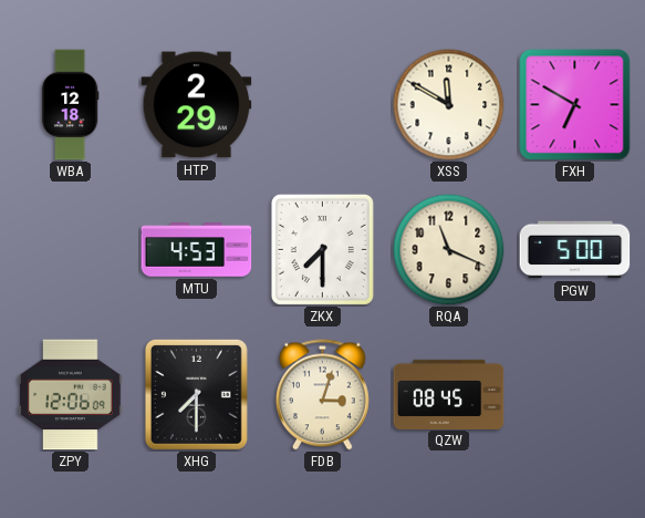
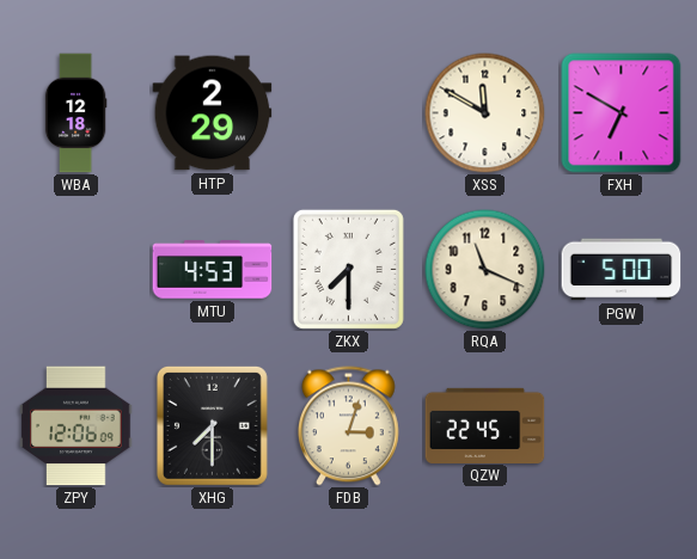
QZW: 08:45 -> 22:45
